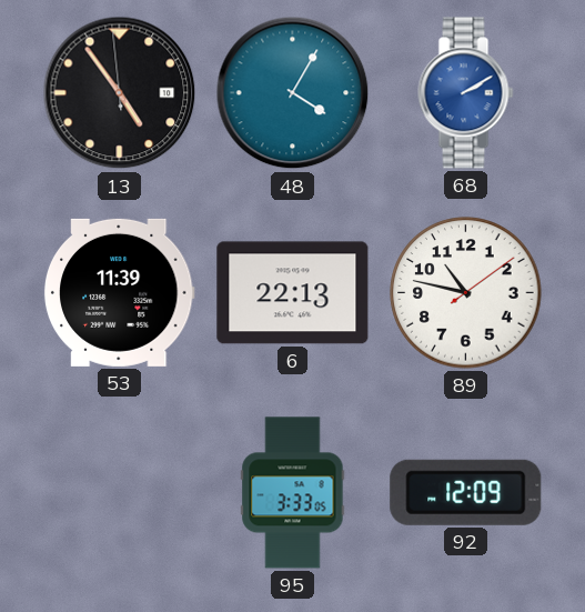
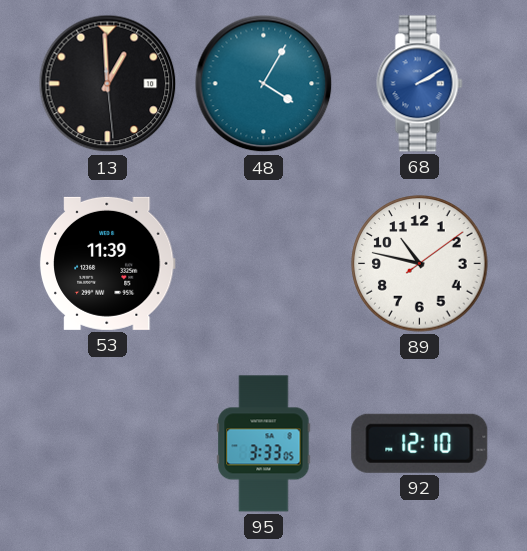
13: 4:53 -> 12:59
6: 22:13 -> none
92: 12:09 -> 12:10
